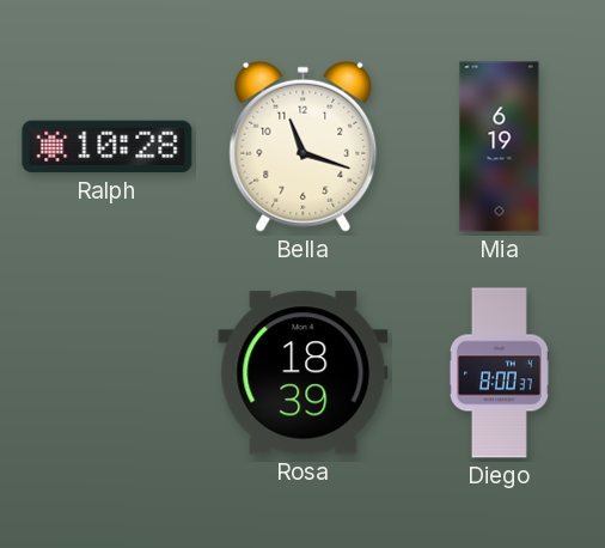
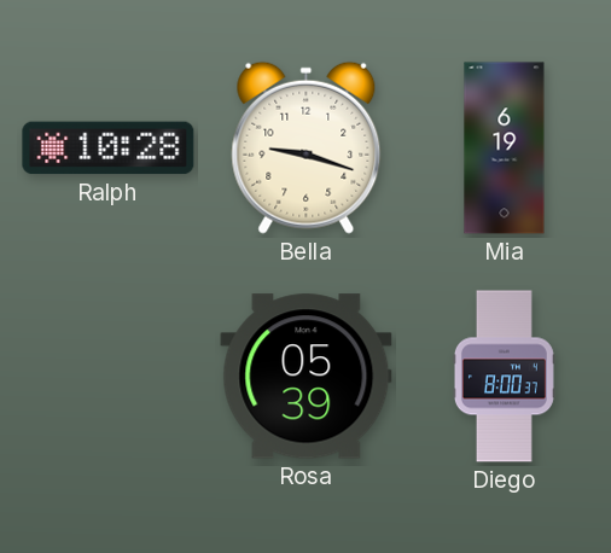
Bella: 11:18 -> 9:18
Rosa: 18:39 -> 05:39
